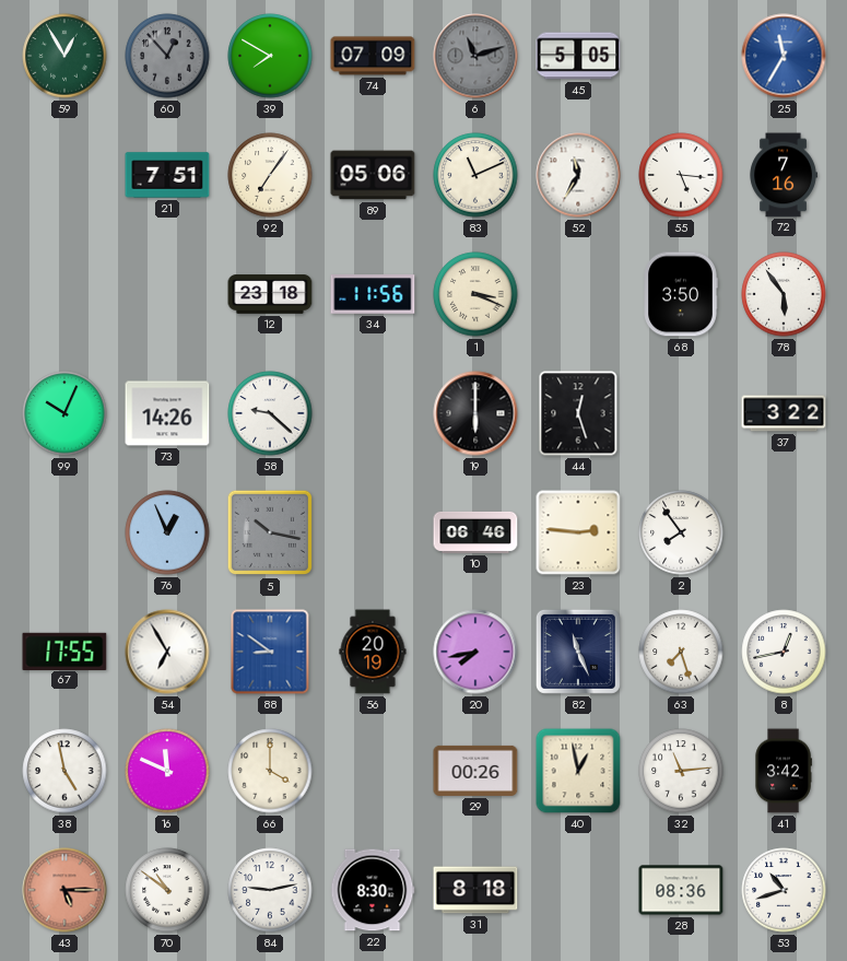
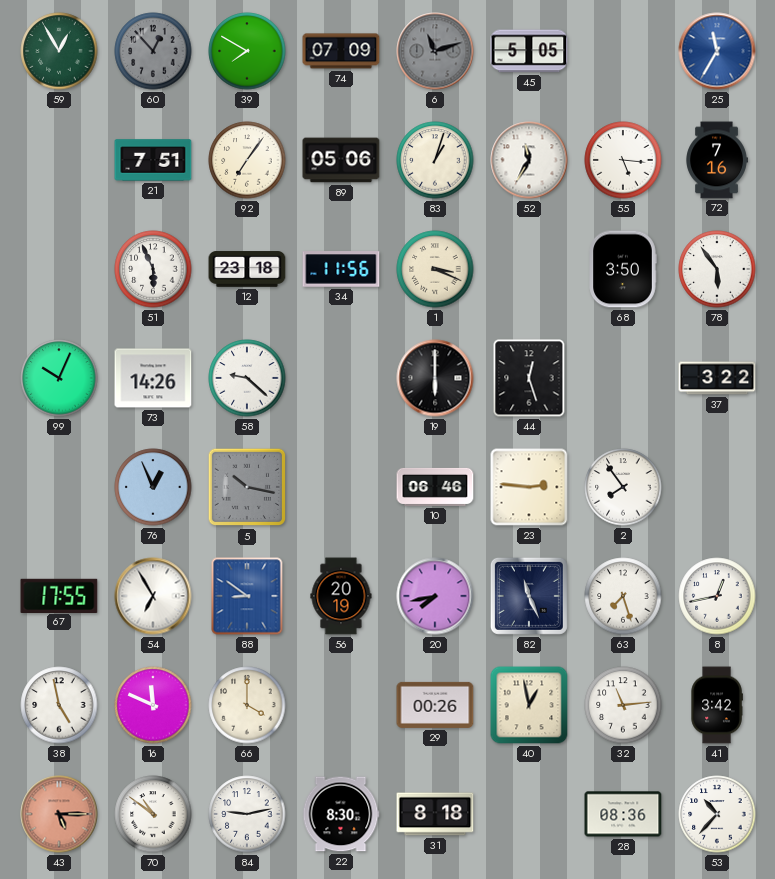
83: 11:11 -> 1:03
51: none -> 5:56
53: 10:42 -> 10:37
